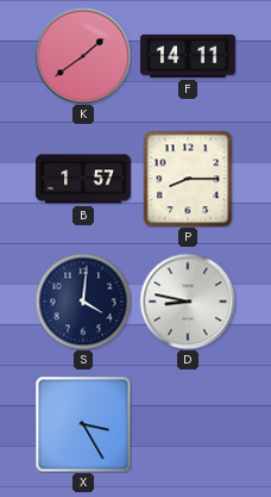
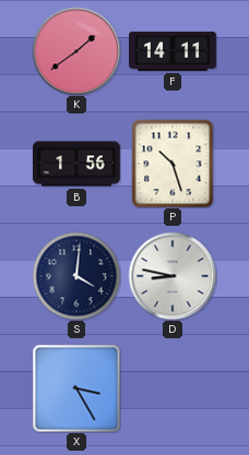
B: 1:57 -> 1:56
P: 8:15 -> 10:27
